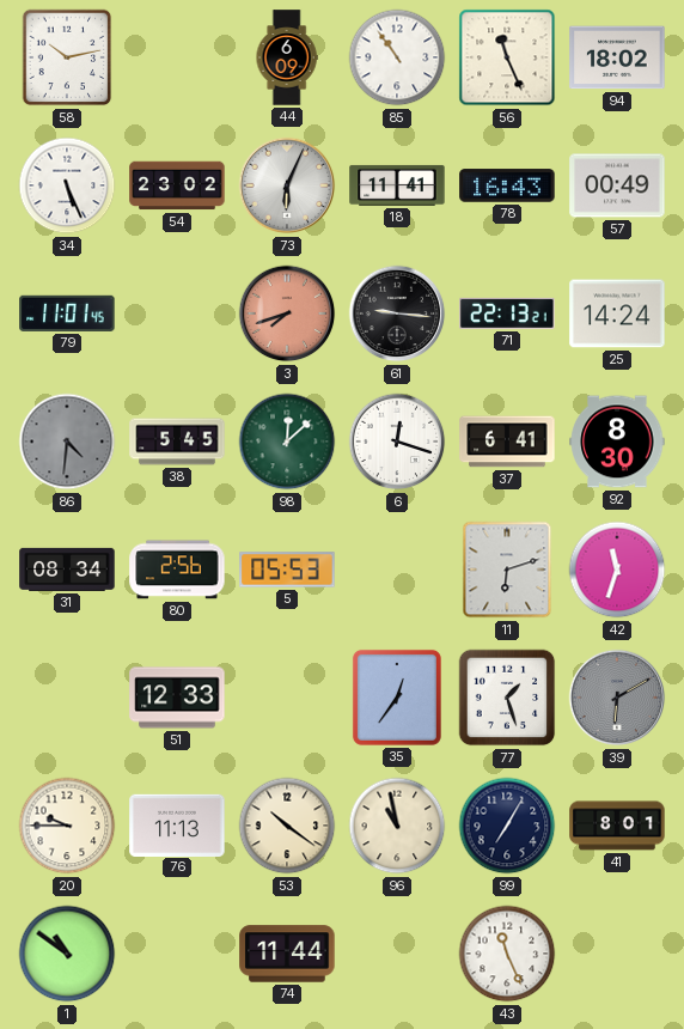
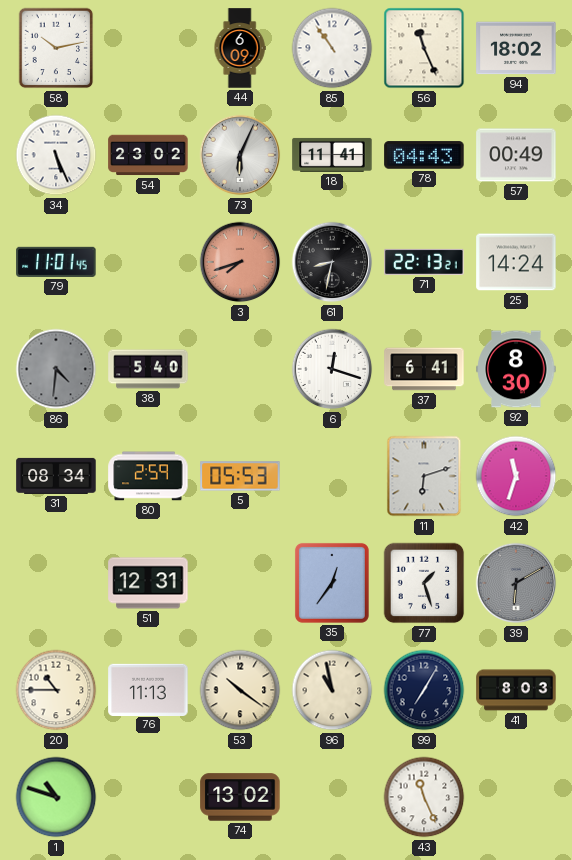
78: 16:43 -> 04:43
61: 9:16 -> 8:32
38: 5:45 -> 5:40
98: 12:08 -> none
80: 2:56 -> 2:59
51: 12:33 -> 12:31
20: 9:45 -> 10:45
41: 8:01 -> 8:03
1: 10:51 -> 10:48
74: 11:44 -> 13:02
